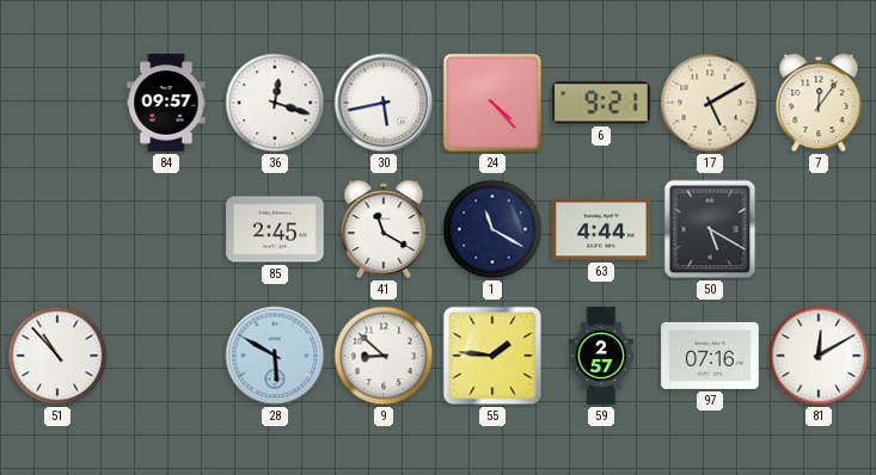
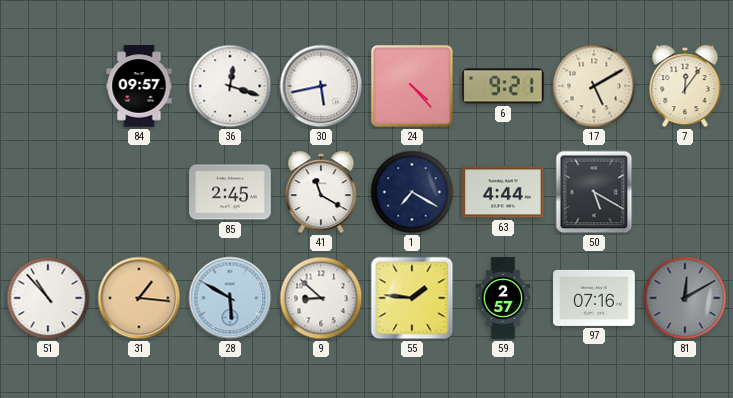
1: 11:20 -> 7:20
31: none -> 1:16
81 dial: white -> grey
